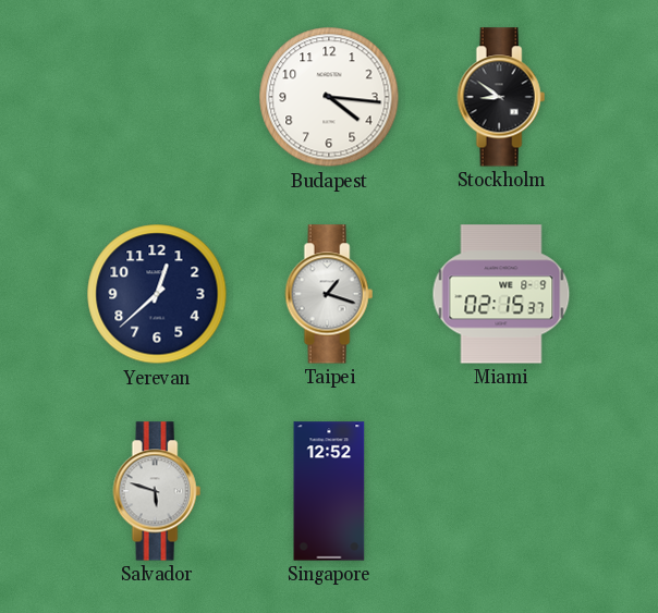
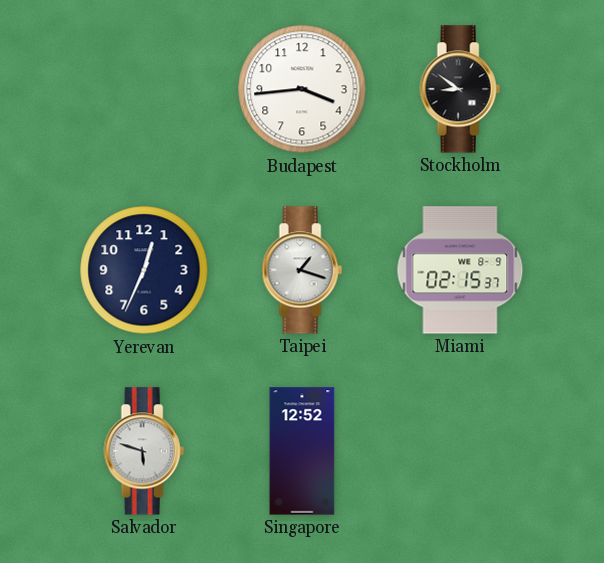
Budapest: 4:16 -> 3:44
Yerevan: 12:38 -> 12:34
